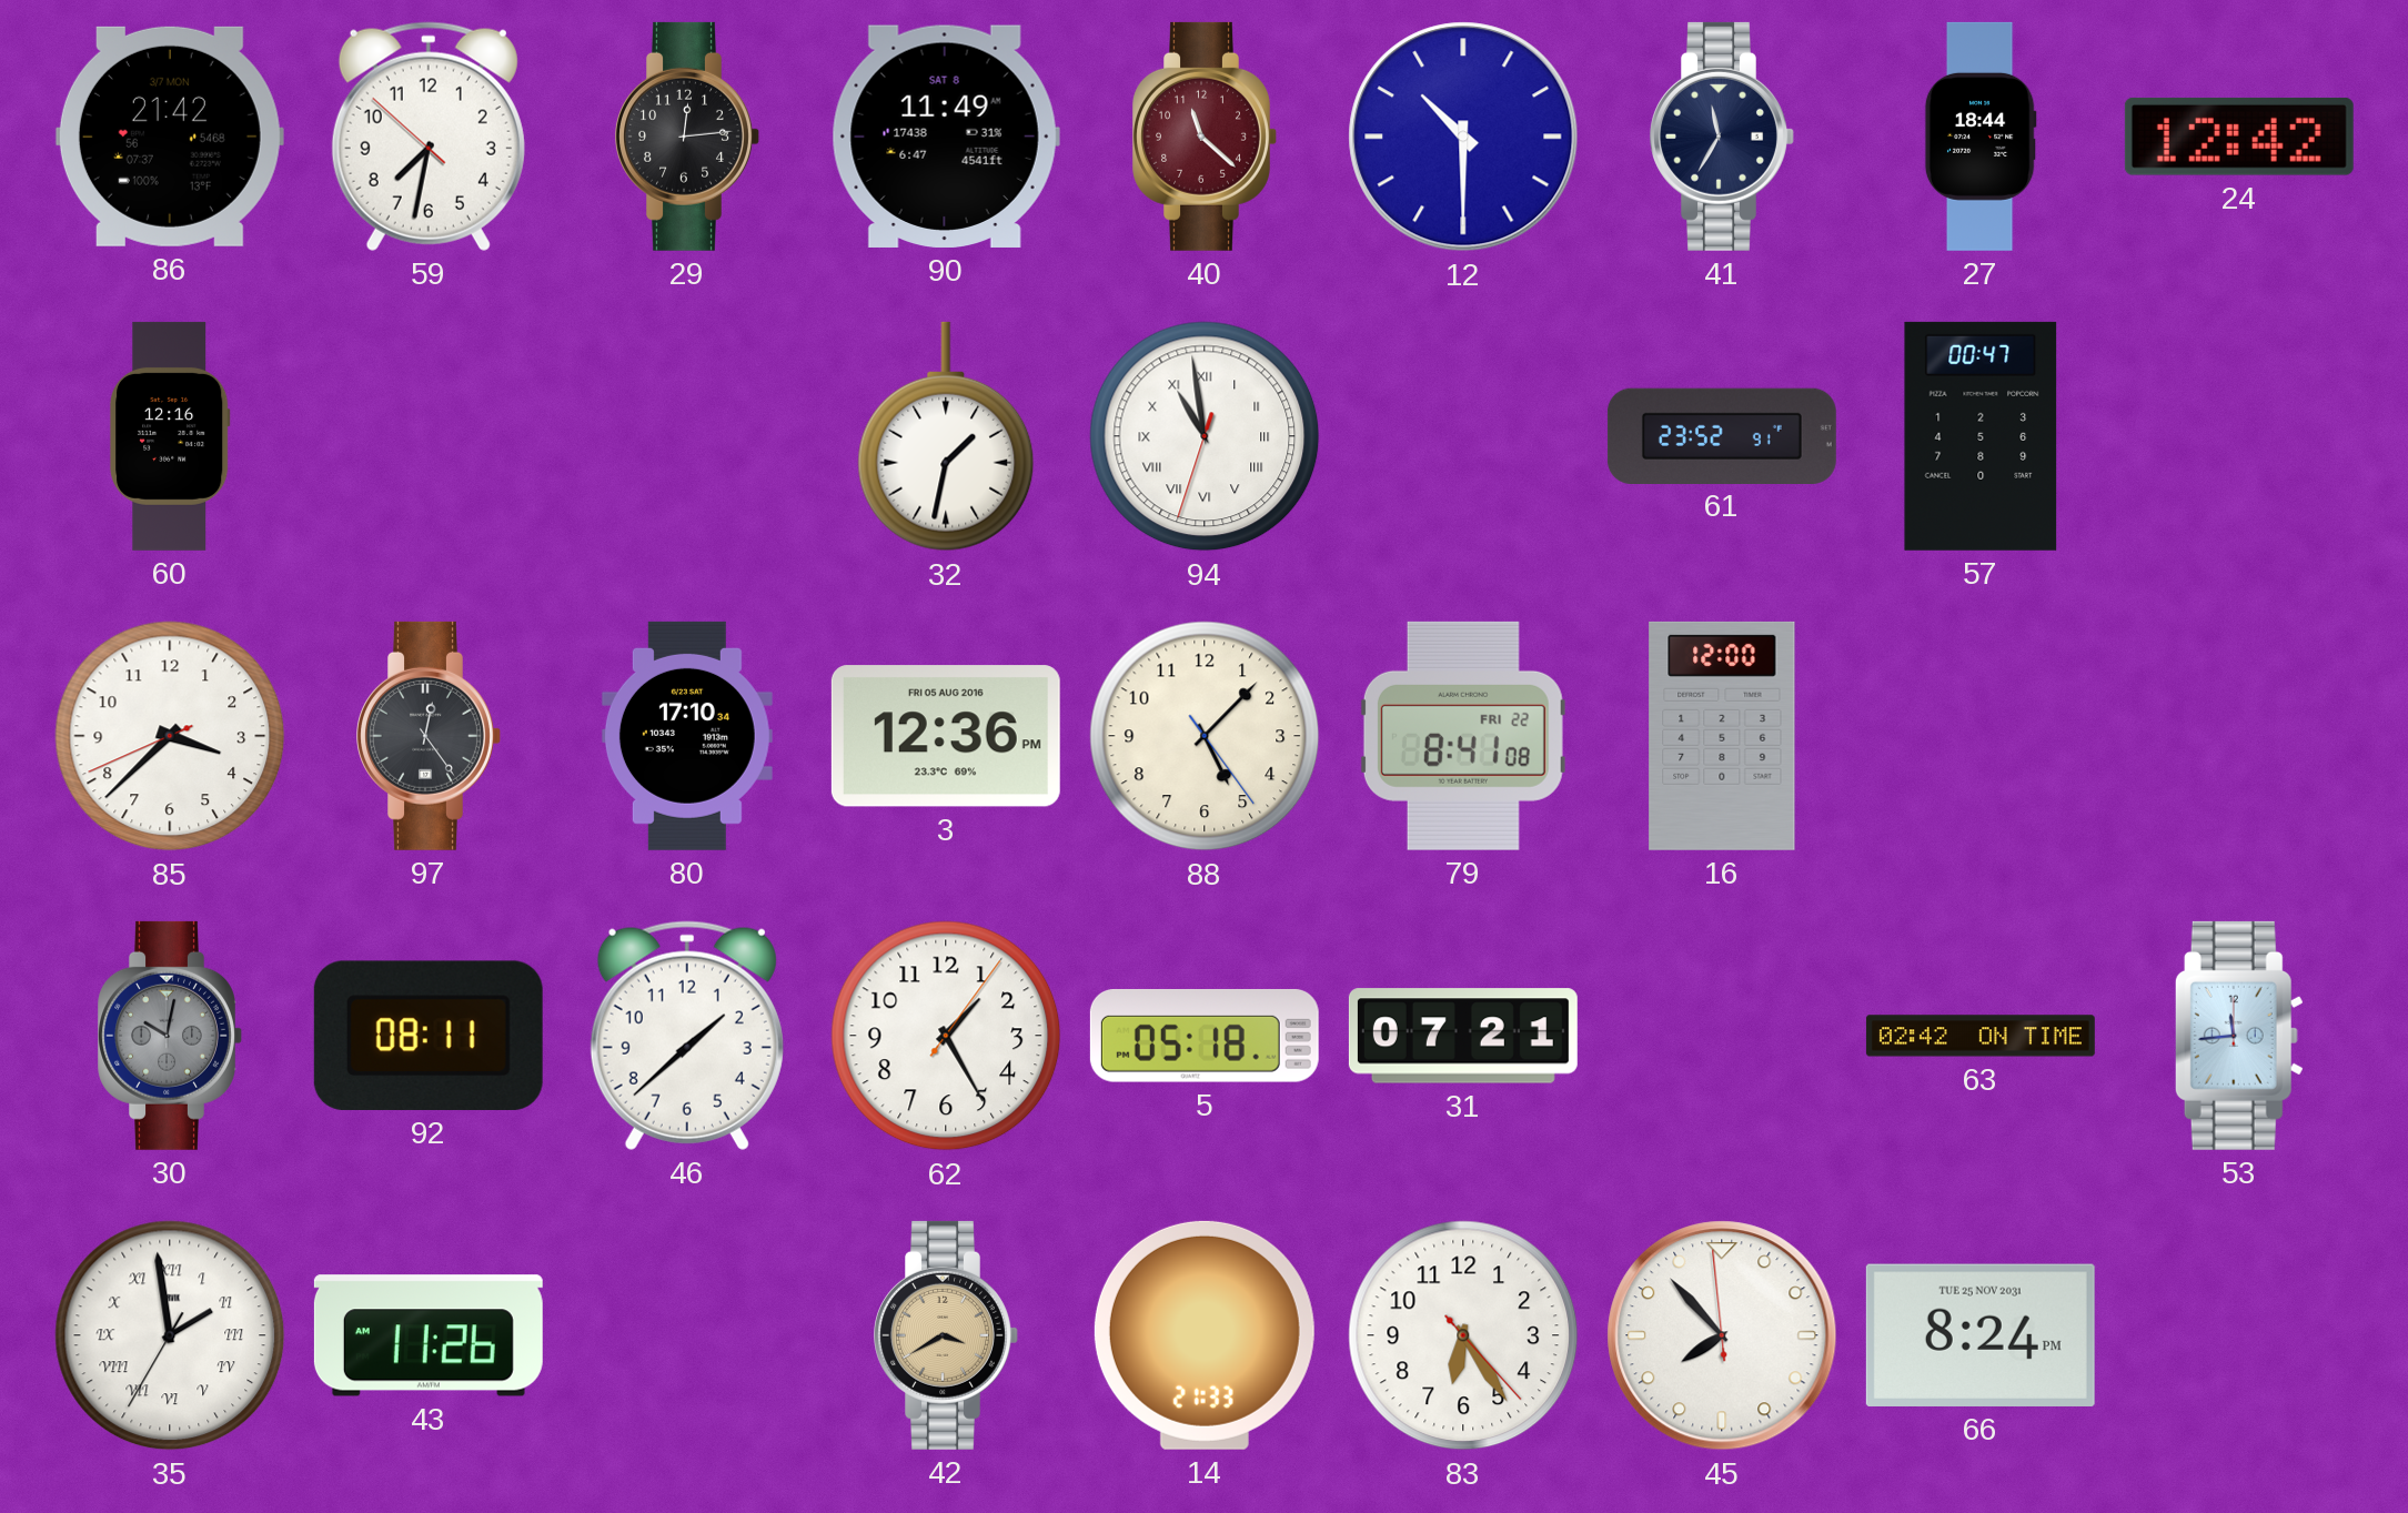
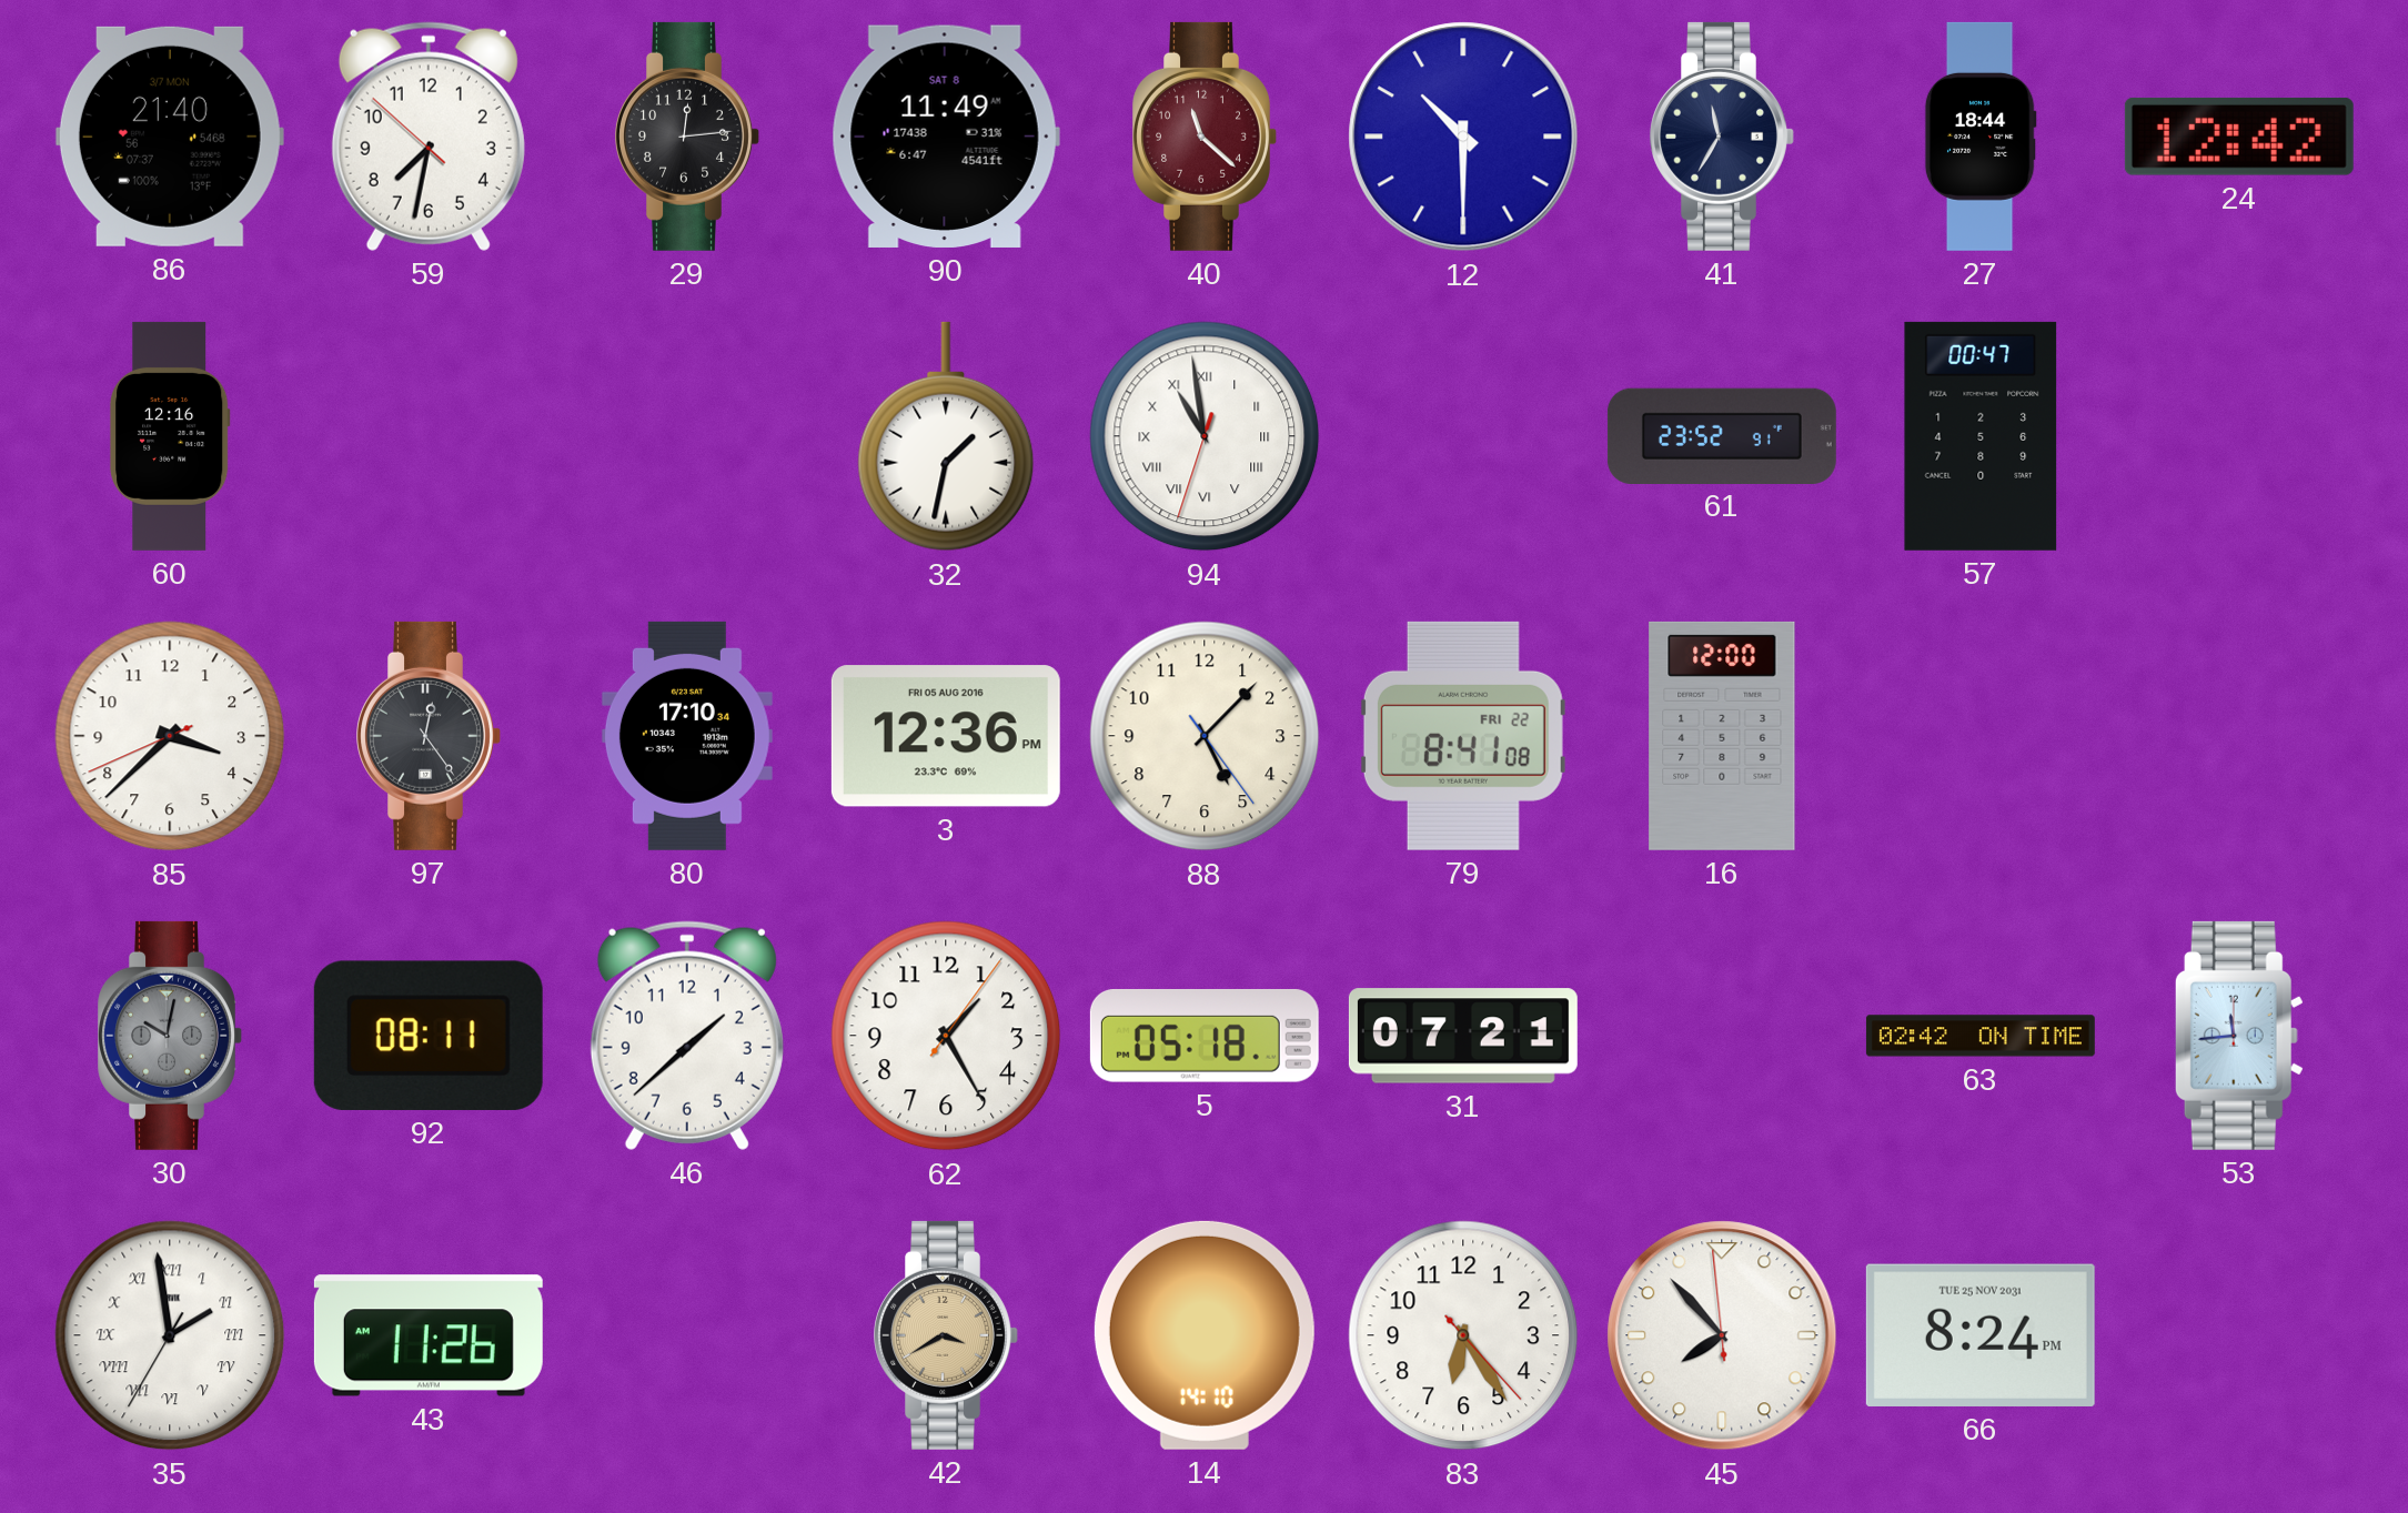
86: 21:42 -> 21:40
14: 21:33 -> 14:10
